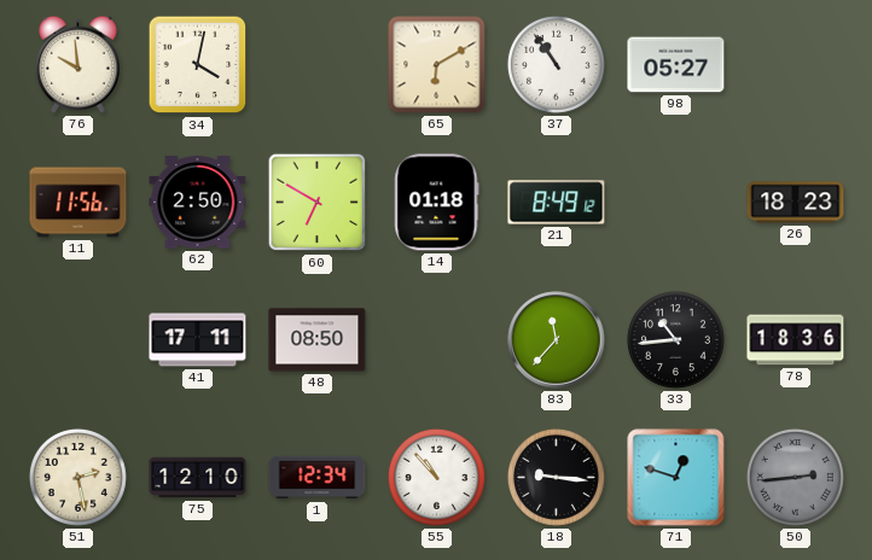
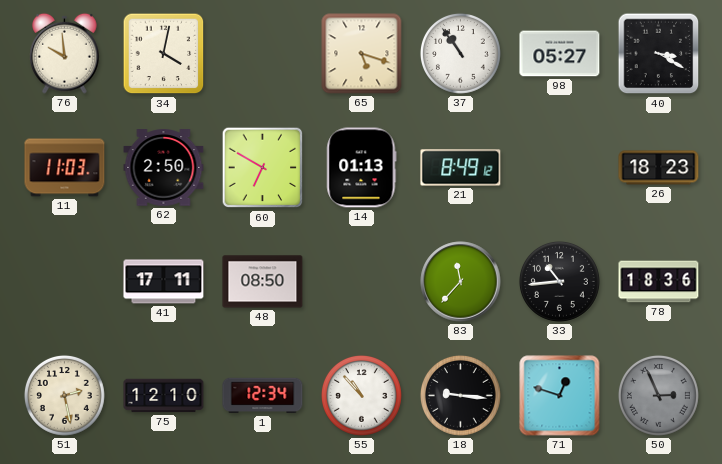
65: 6:10 -> 5:18
40: none -> 3:20
11: 11:56 -> 11:03
14: 01:18 -> 01:13
50: 2:44 -> 2:56
